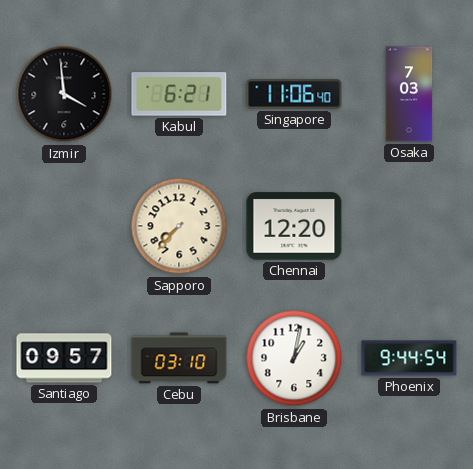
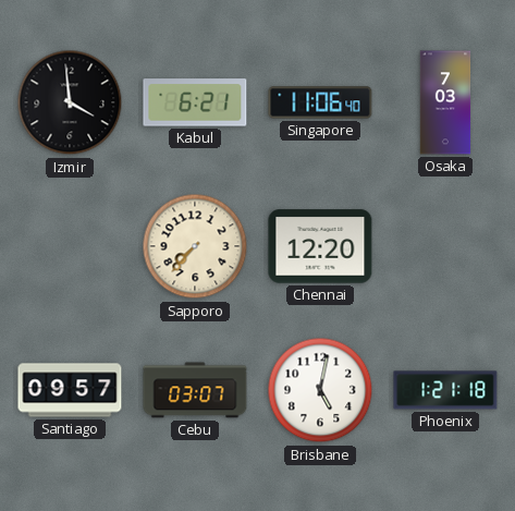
Cebu: 03:10 -> 03:07
Brisbane: 1:02 -> 5:02
Phoenix: 9:44 -> 1:21
